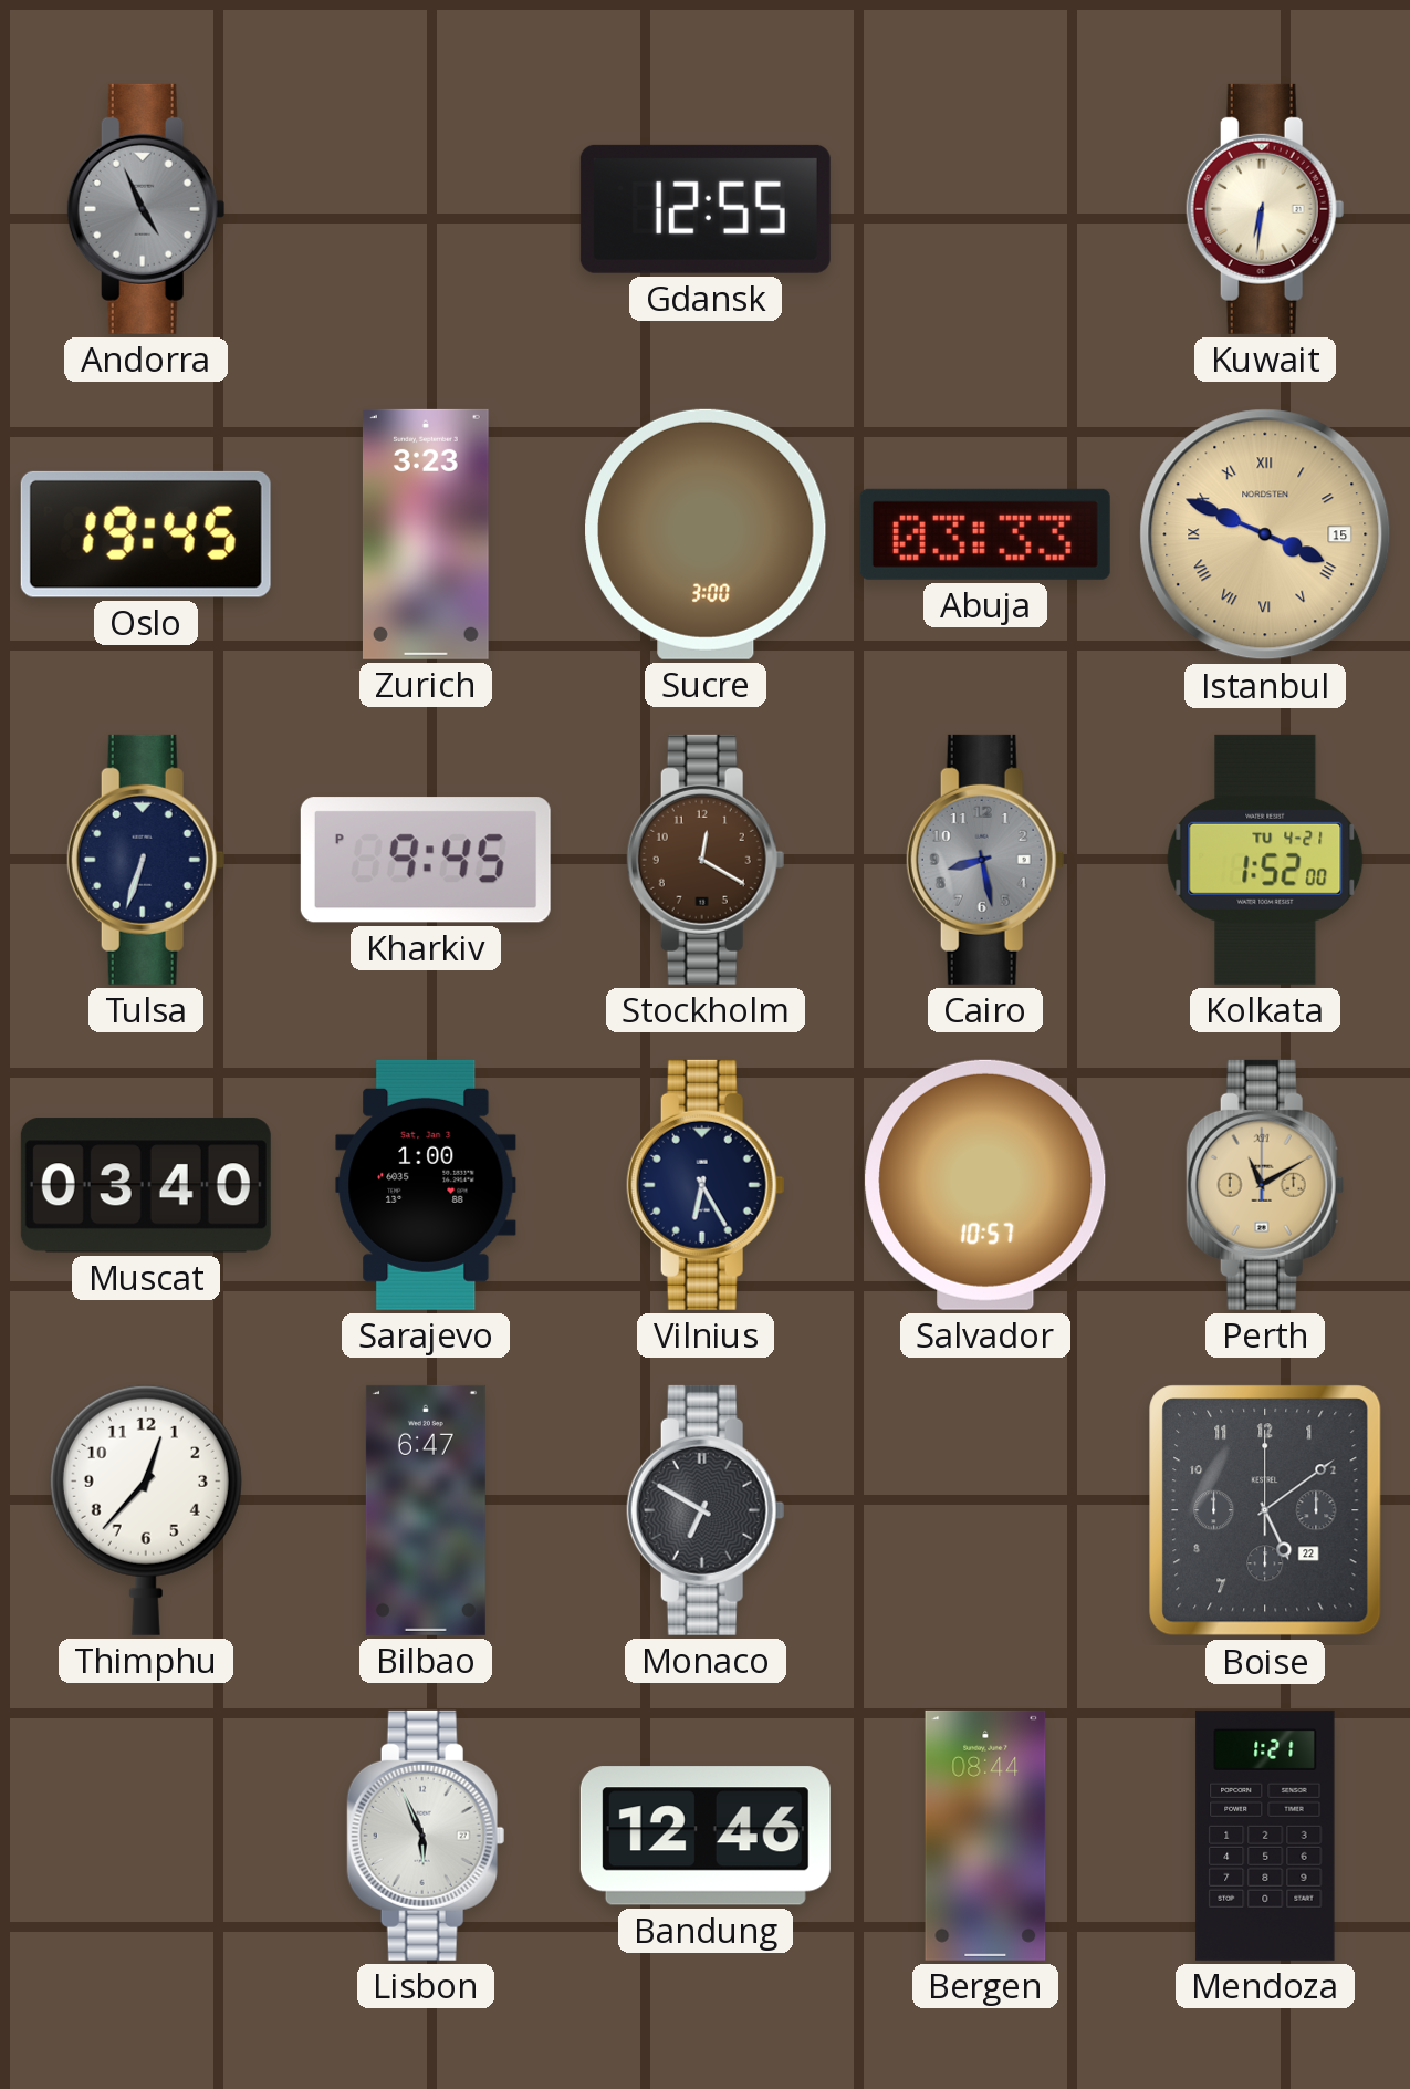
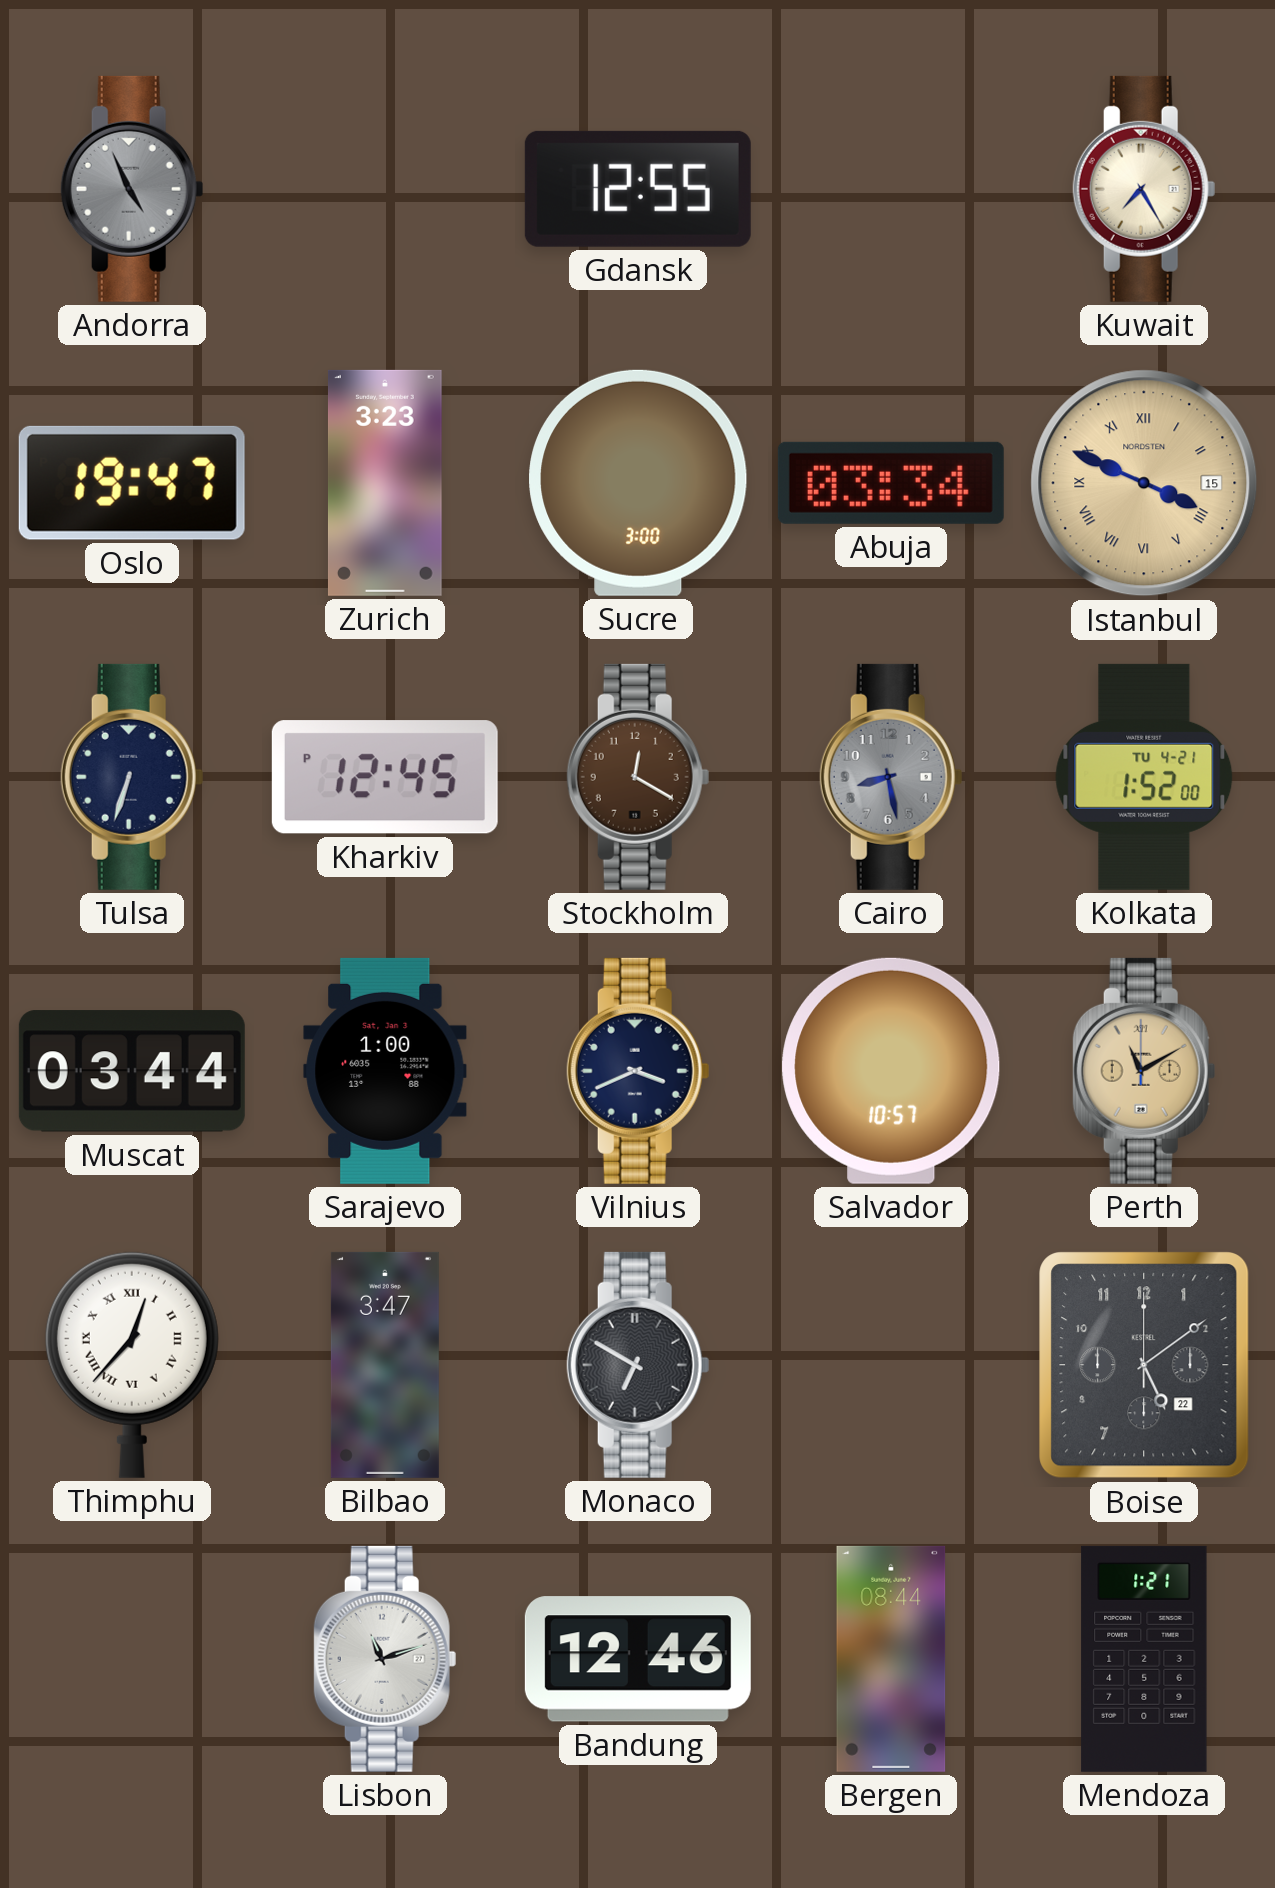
Kuwait: 6:31 -> 7:25
Oslo: 19:45 -> 19:47
Abuja: 03:33 -> 03:34
Kharkiv: 9:45 -> 12:45
Muscat: 03:40 -> 03:44
Vilnius: 6:25 -> 3:41
Thimphu numerals: Arabic -> Roman
Bilbao: 6:47 -> 3:47
Lisbon: 5:56 -> 11:12
